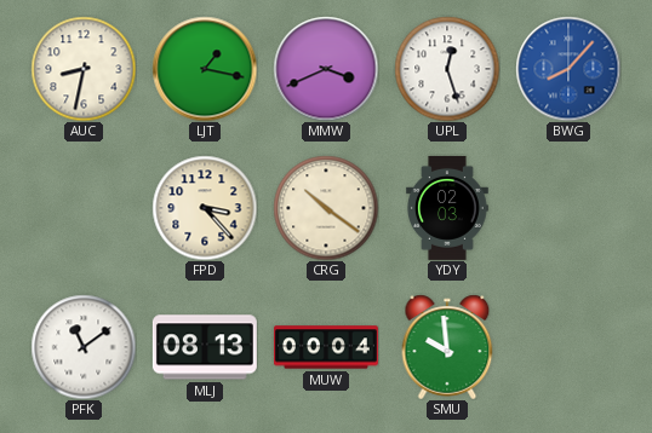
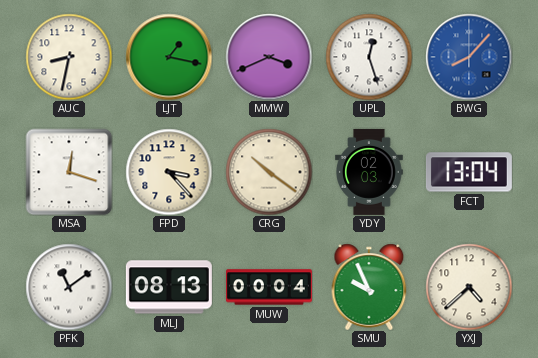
MSA: none -> 12:18
FCT: none -> 13:04
SMU: 9:59 -> 9:56
YXJ: none -> 4:38
